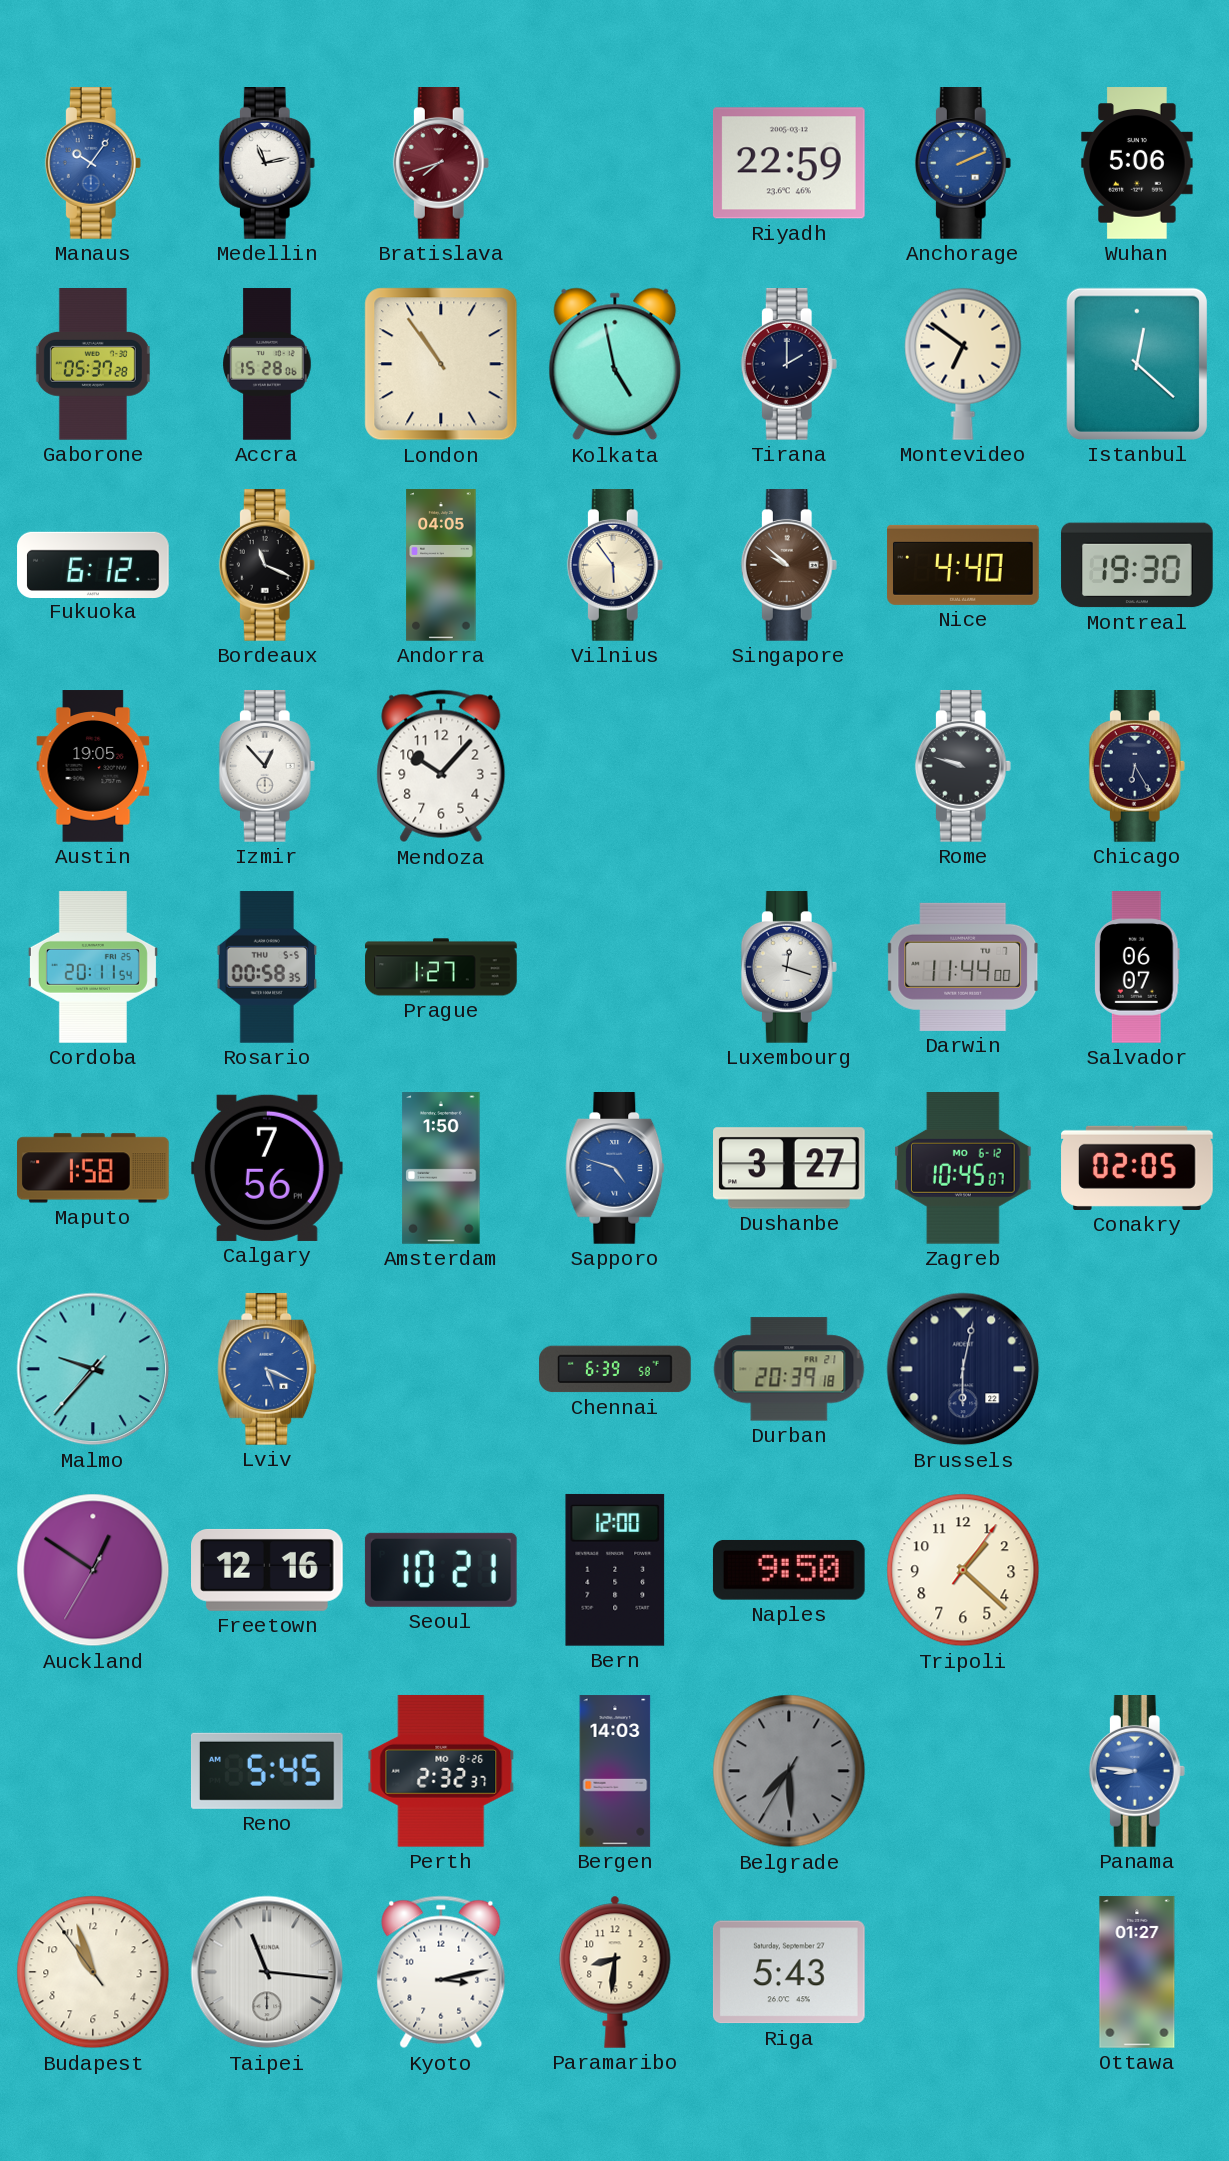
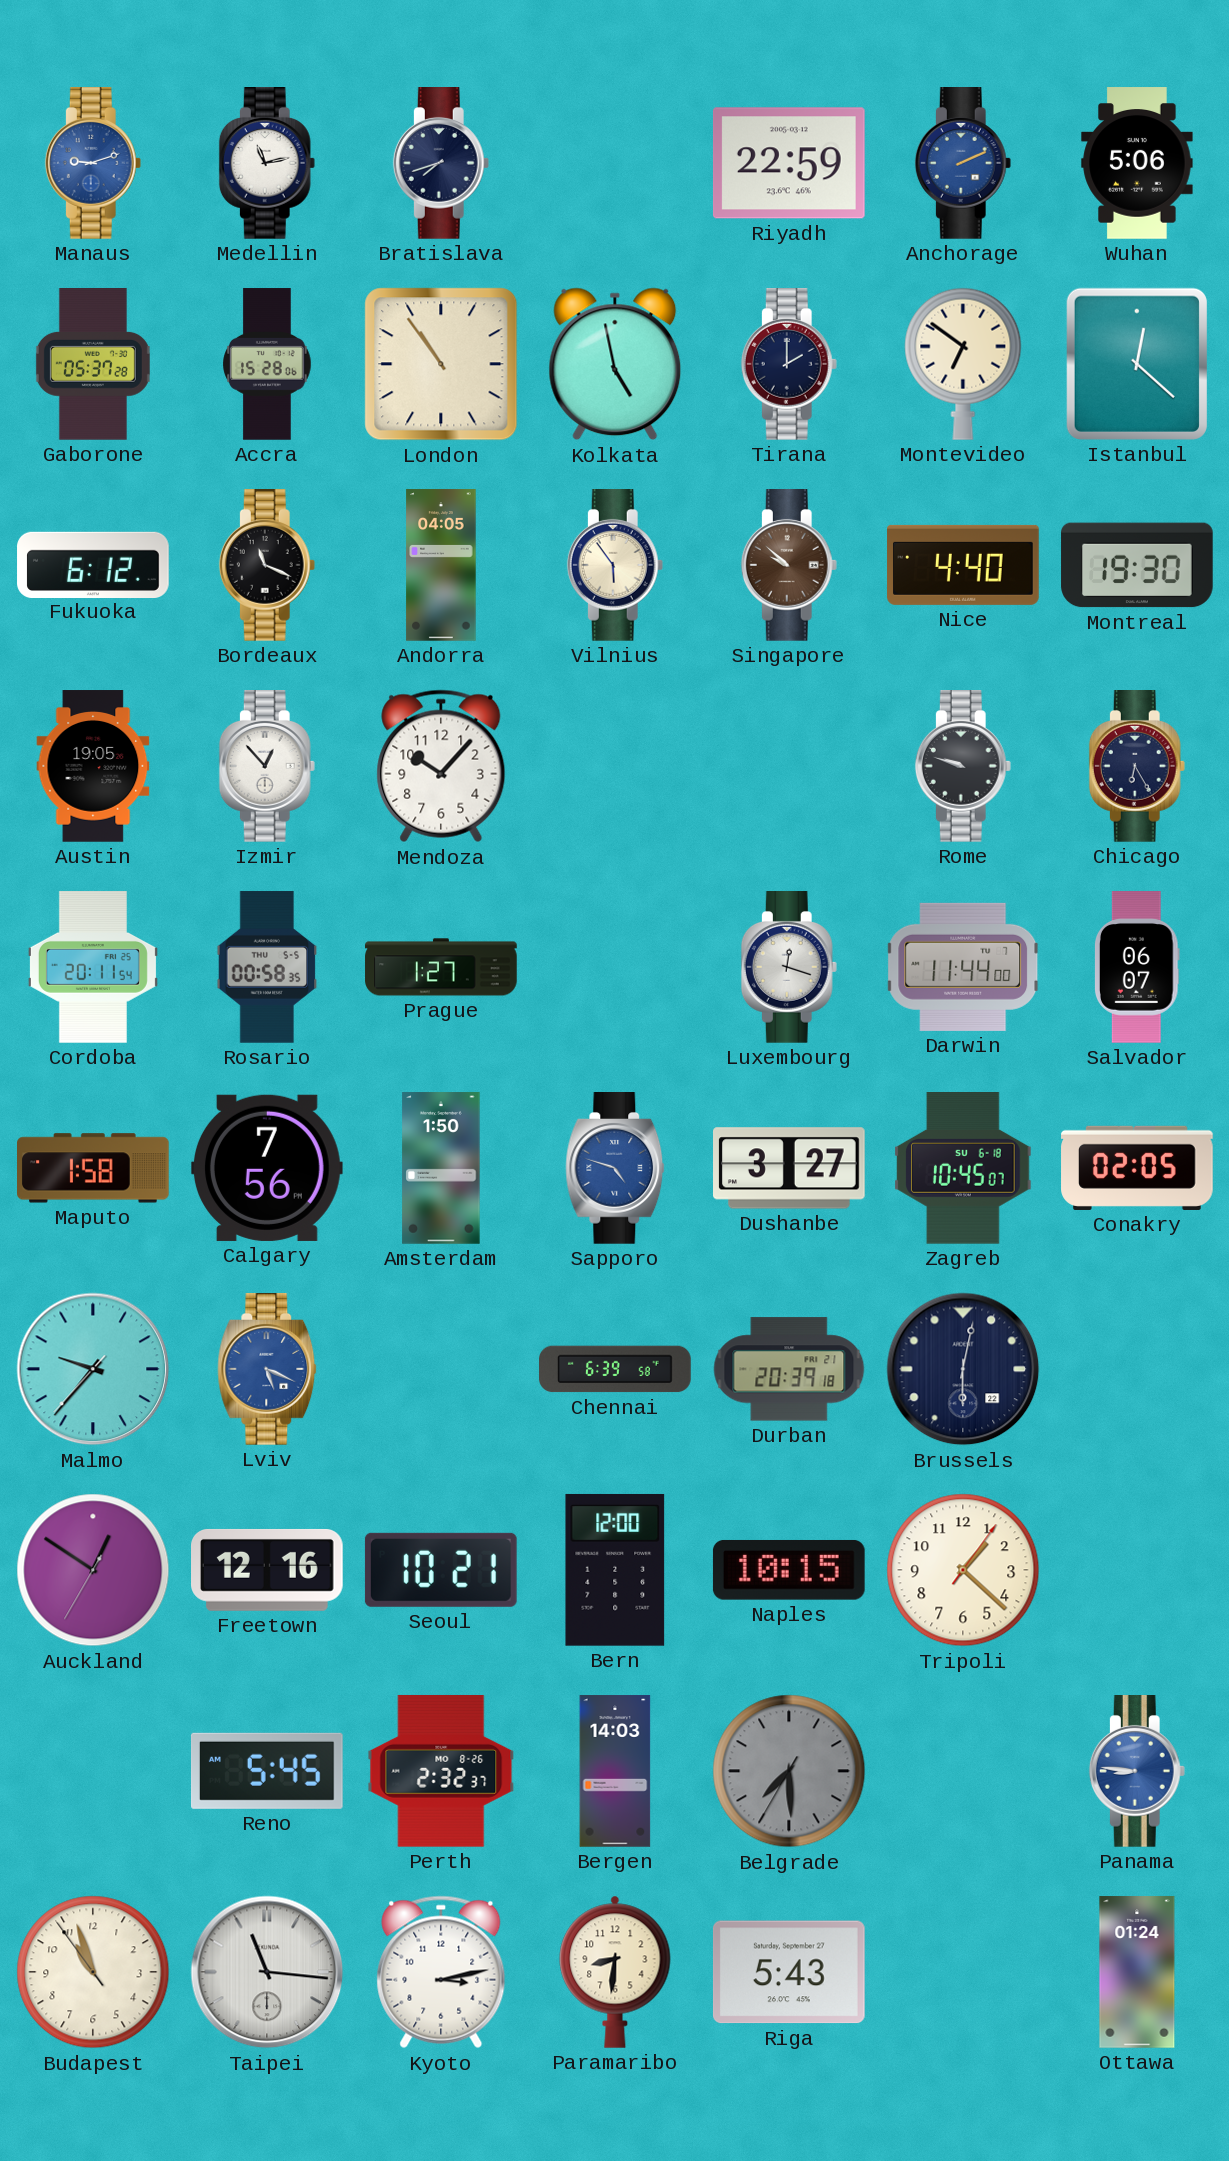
Manaus: 10:06 -> 9:12
Bratislava dial: burgundy -> navy
Zagreb date: MO 6-12 -> SU 6-18
Naples: 9:50 -> 10:15
Ottawa: 01:27 -> 01:24
